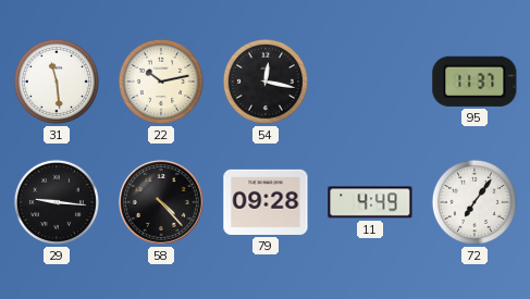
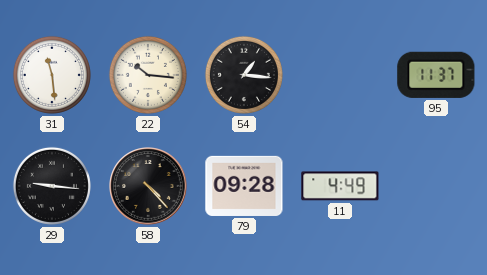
22: 10:13 -> 10:16
54: 12:17 -> 1:16
72: 7:06 -> none
